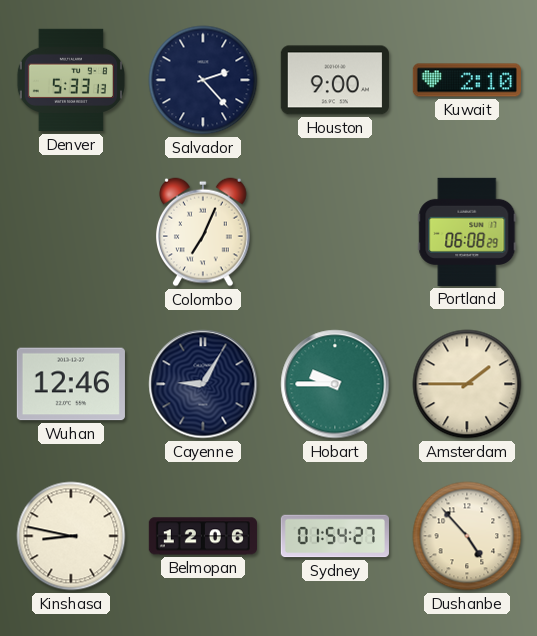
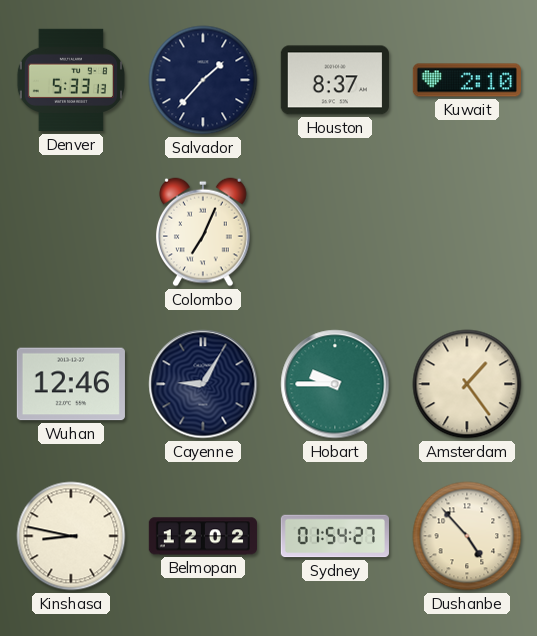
Salvador: 2:23 -> 1:37
Houston: 9:00 -> 8:37
Portland: 06:08 -> none
Amsterdam: 1:45 -> 1:24
Belmopan: 12:06 -> 12:02
